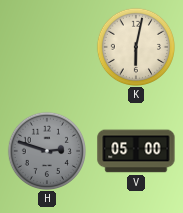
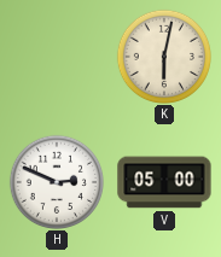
H: 2:48 -> 2:49
H dial: grey -> white
